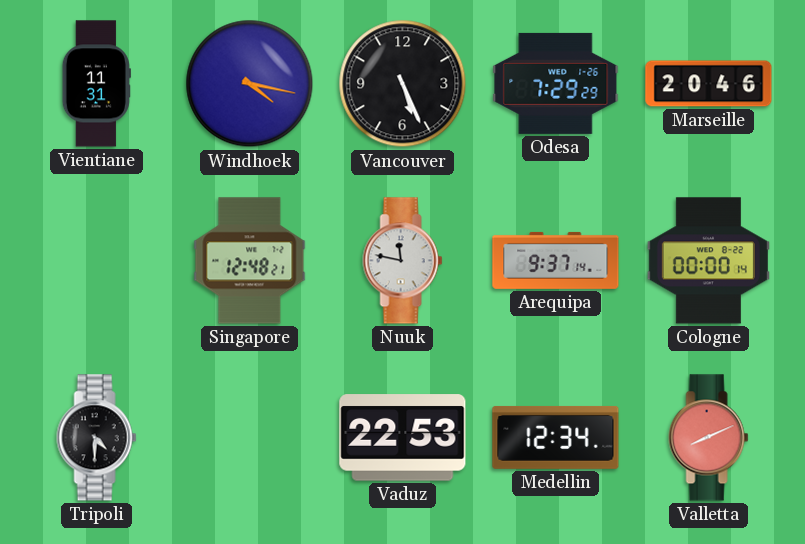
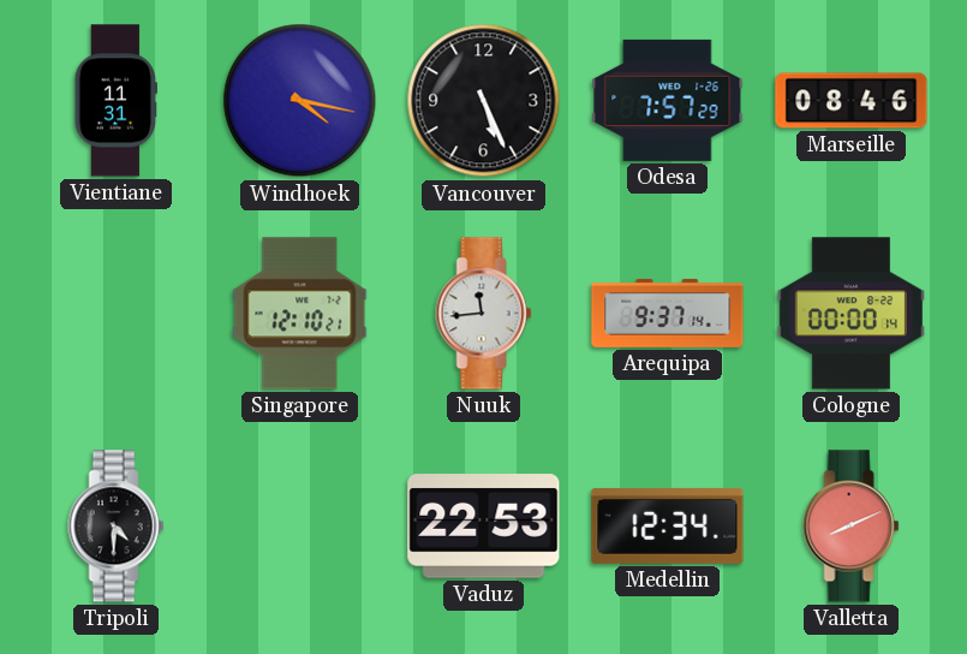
Odesa: 7:29 -> 7:57
Marseille: 20:46 -> 08:46
Singapore: 12:48 -> 12:10
Nuuk: 11:47 -> 11:44
